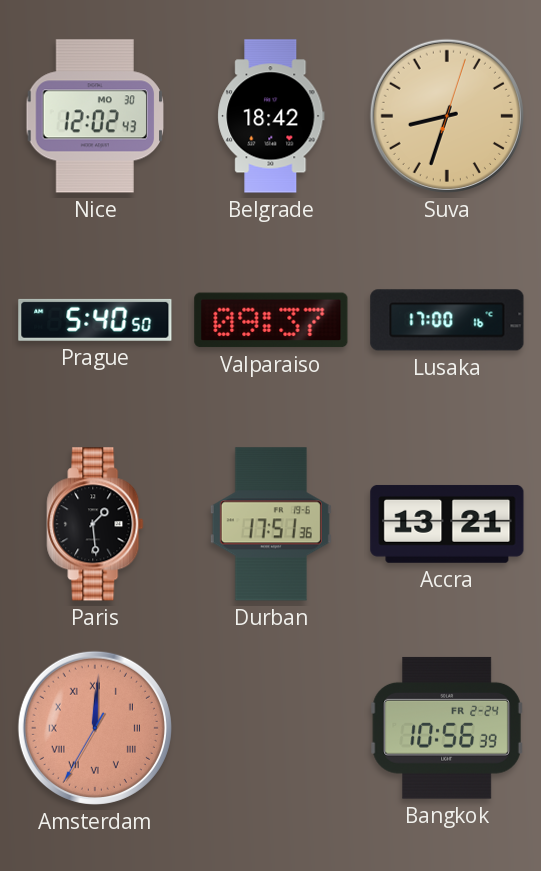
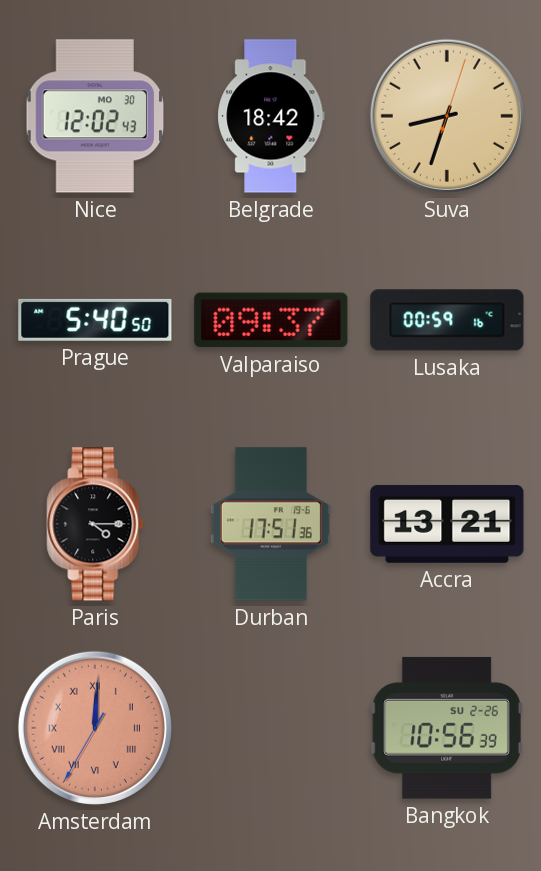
Lusaka: 17:00 -> 00:59
Paris: 1:29 -> 4:15
Bangkok date: FR 2-24 -> SU 2-26
